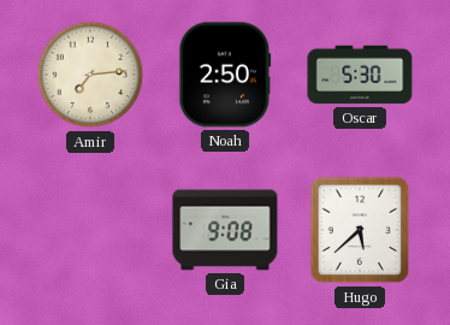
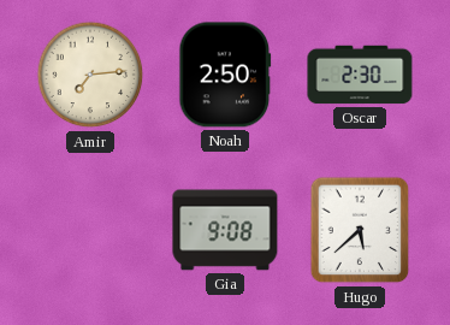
Oscar: 5:30 -> 2:30
